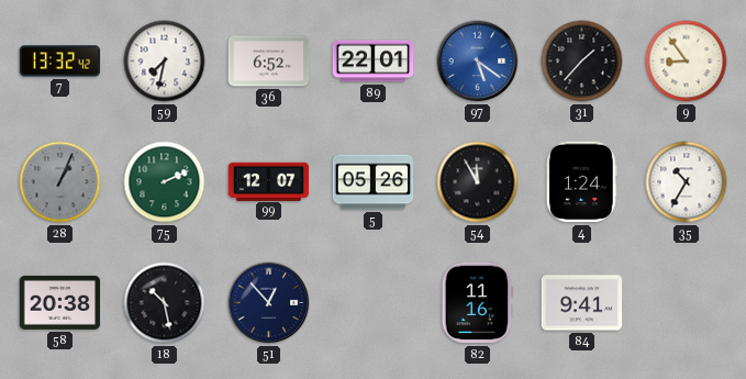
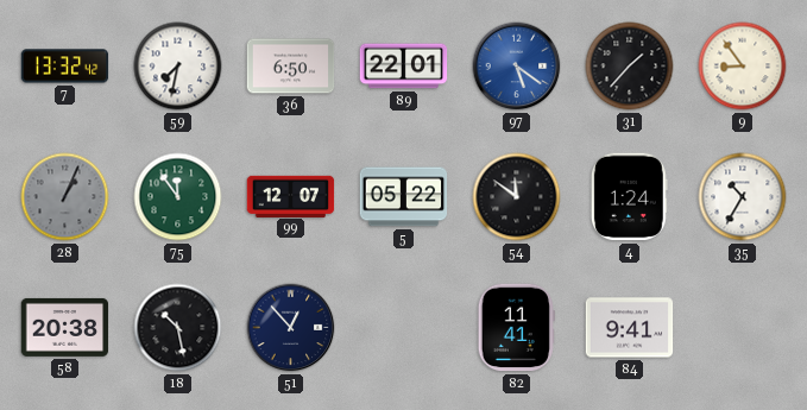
36: 6:52 -> 6:50
75: 2:11 -> 11:54
5: 05:26 -> 05:22
54: 11:55 -> 11:51
82: 11:16 -> 11:41
